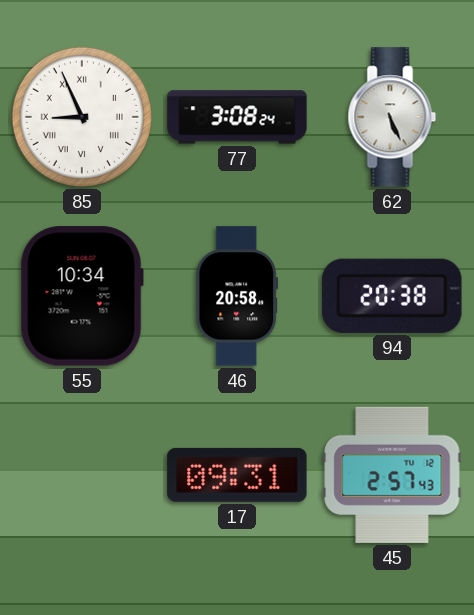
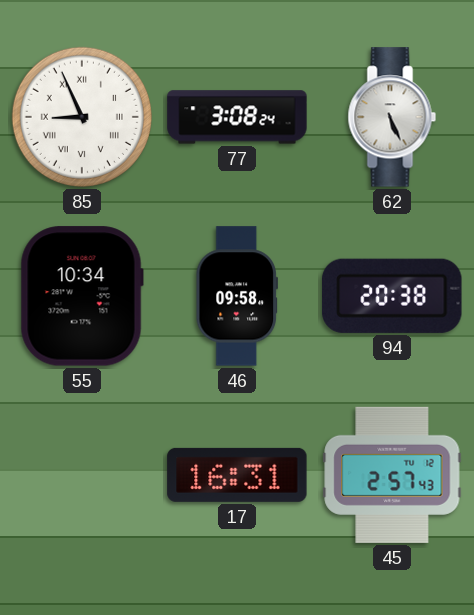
46: 20:58 -> 09:58
17: 09:31 -> 16:31
